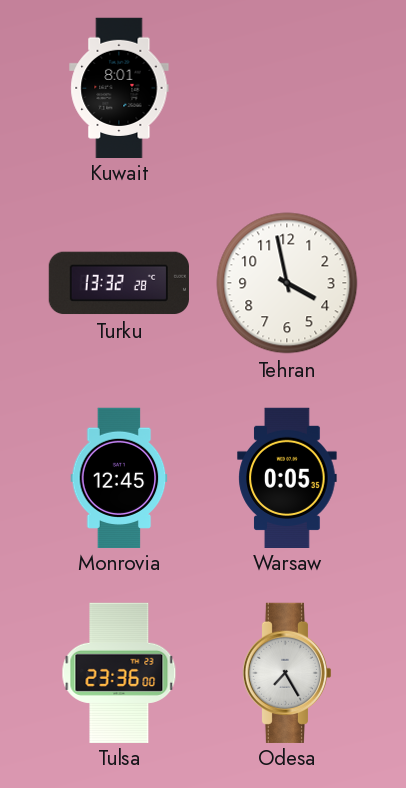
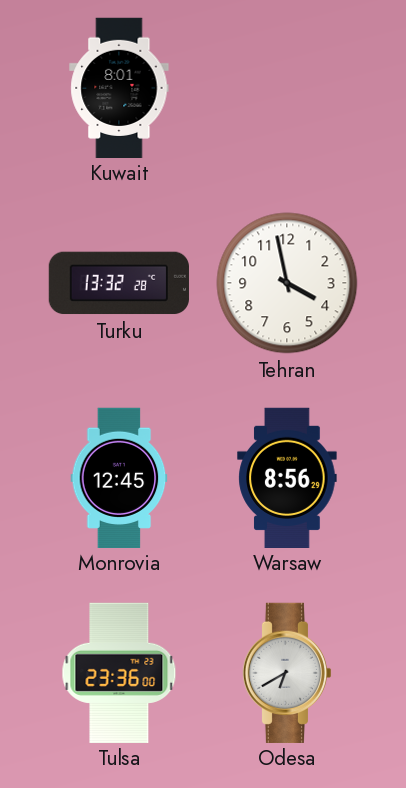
Warsaw: 0:05 -> 8:56
Odesa: 7:25 -> 6:40
